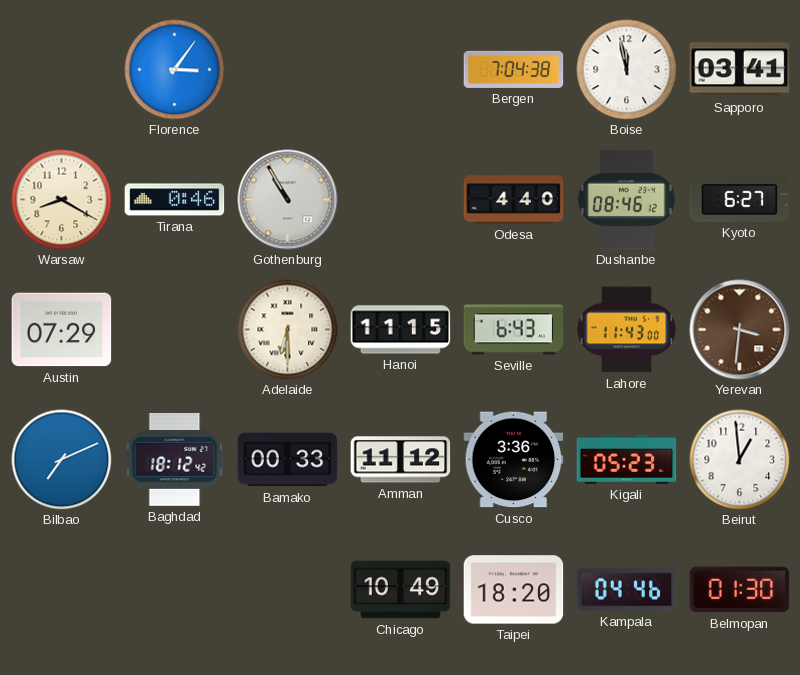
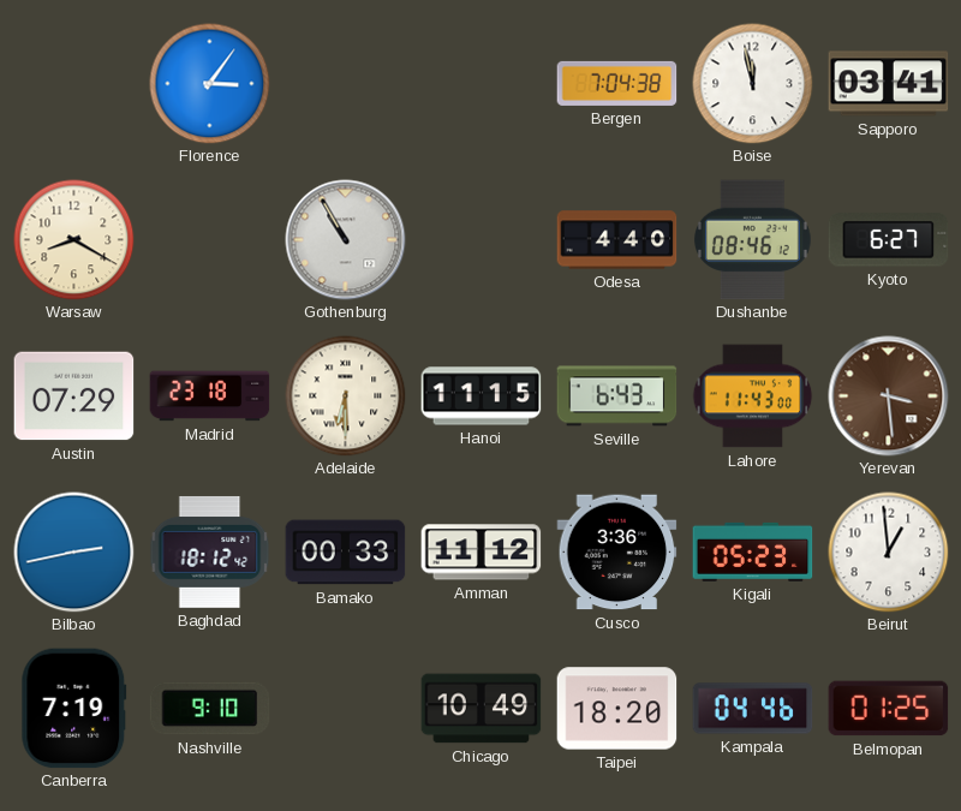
Tirana: 0:46 -> none
Madrid: none -> 23:18
Yerevan: 3:31 -> 3:29
Bilbao: 7:11 -> 2:43
Canberra: none -> 7:19
Nashville: none -> 9:10
Belmopan: 01:30 -> 01:25
